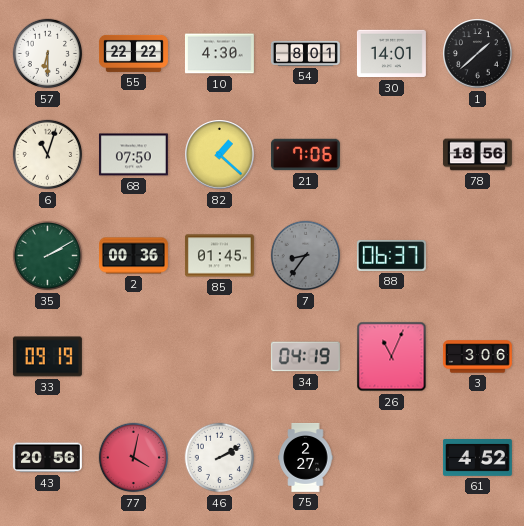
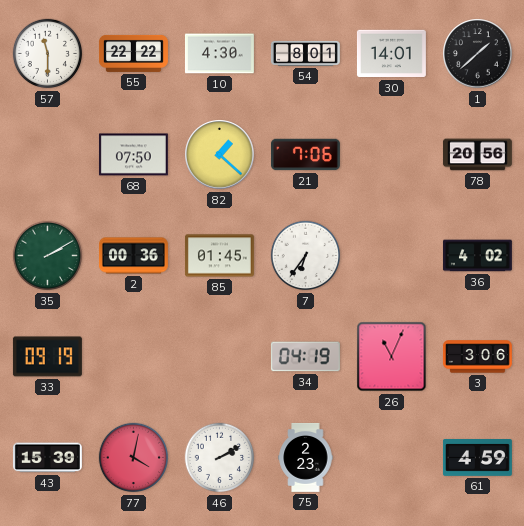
57: 6:30 -> 11:30
6: 11:03 -> none
78: 18:56 -> 20:56
7: 8:36 -> 6:36
7 dial: grey -> white
88: 06:37 -> none
36: none -> 4:02
43: 20:56 -> 15:39
75: 2:27 -> 2:23
61: 4:52 -> 4:59
